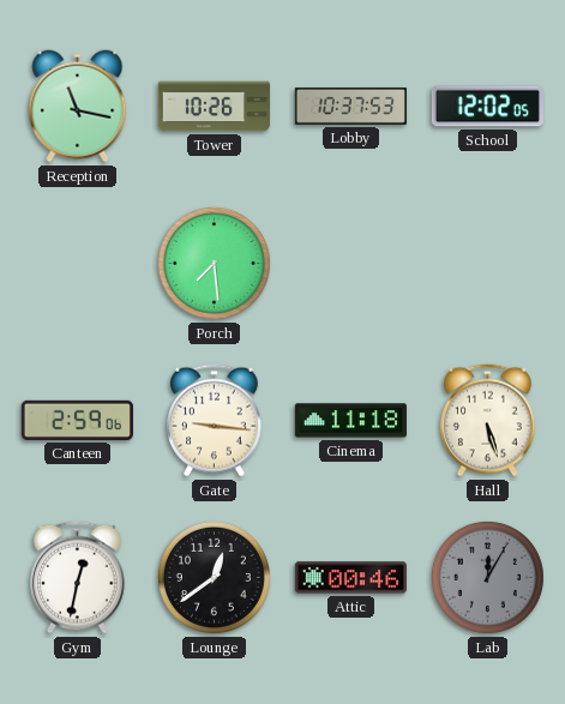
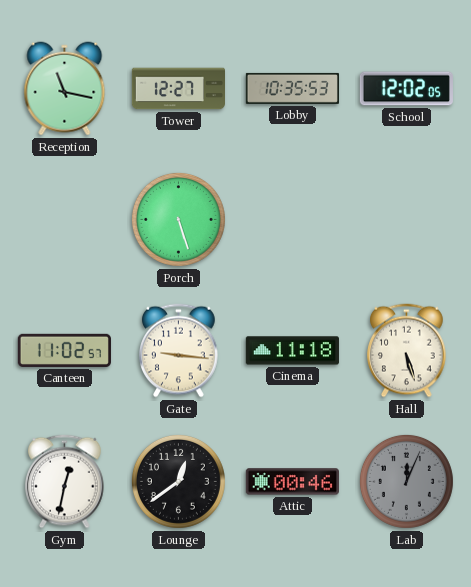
Tower: 10:26 -> 12:27
Lobby: 10:37 -> 10:35
Porch: 7:29 -> 5:27
Canteen: 2:59 -> 11:02
Lab: 12:05 -> 12:04
